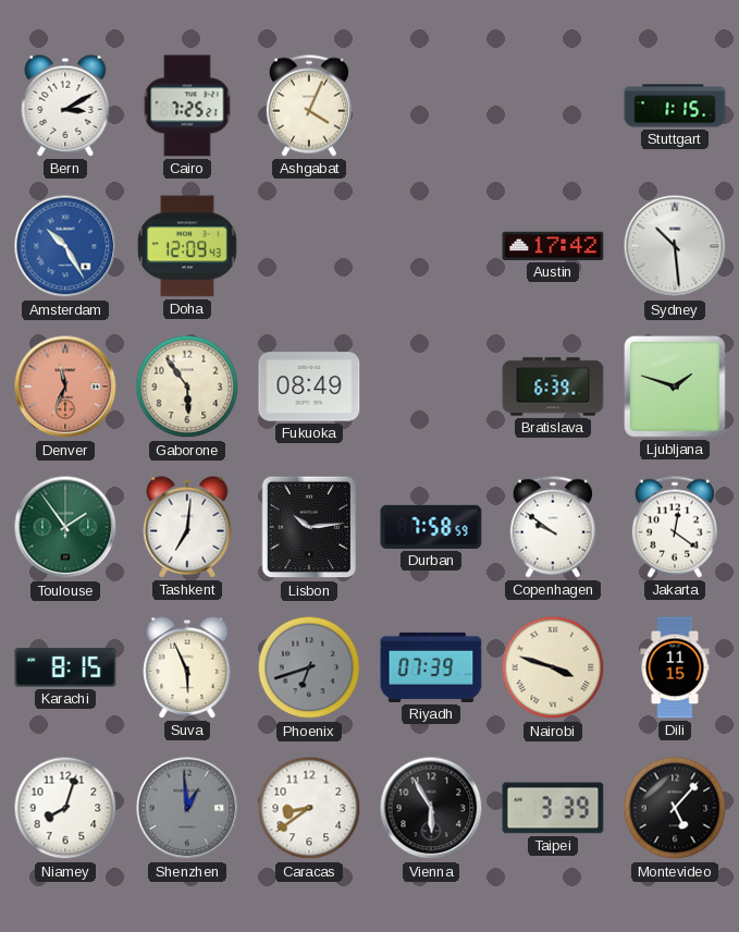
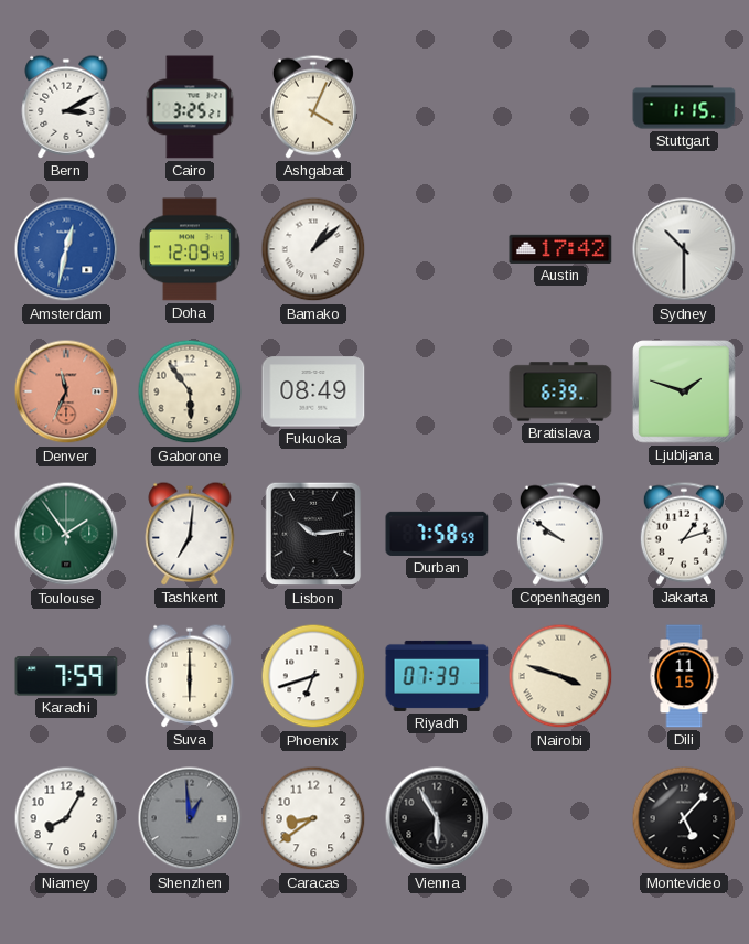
Cairo: 7:25 -> 3:25
Amsterdam: 10:25 -> 12:32
Bamako: none -> 1:08
Sydney: 10:29 -> 10:30
Jakarta: 12:21 -> 1:12
Karachi: 8:15 -> 7:59
Suva: 5:56 -> 6:00
Phoenix dial: grey -> white
Niamey: 8:03 -> 8:05
Taipei: 3:39 -> none
